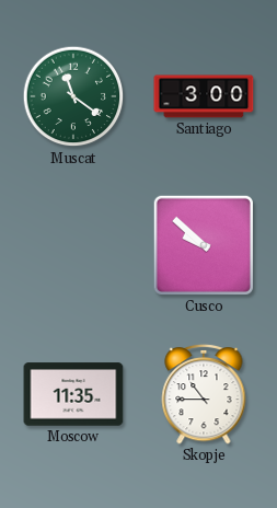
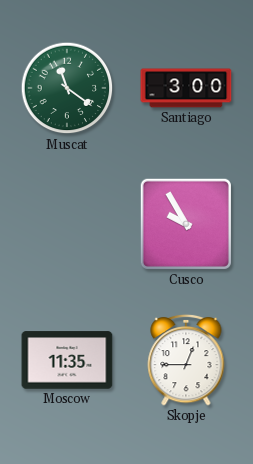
Cusco: 9:52 -> 9:55
Skopje: 10:45 -> 12:45
